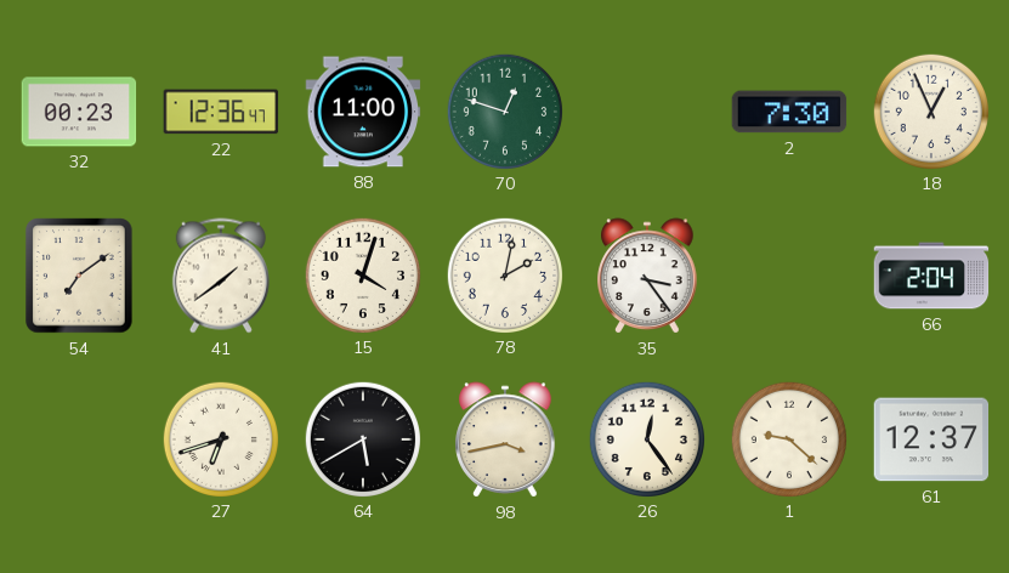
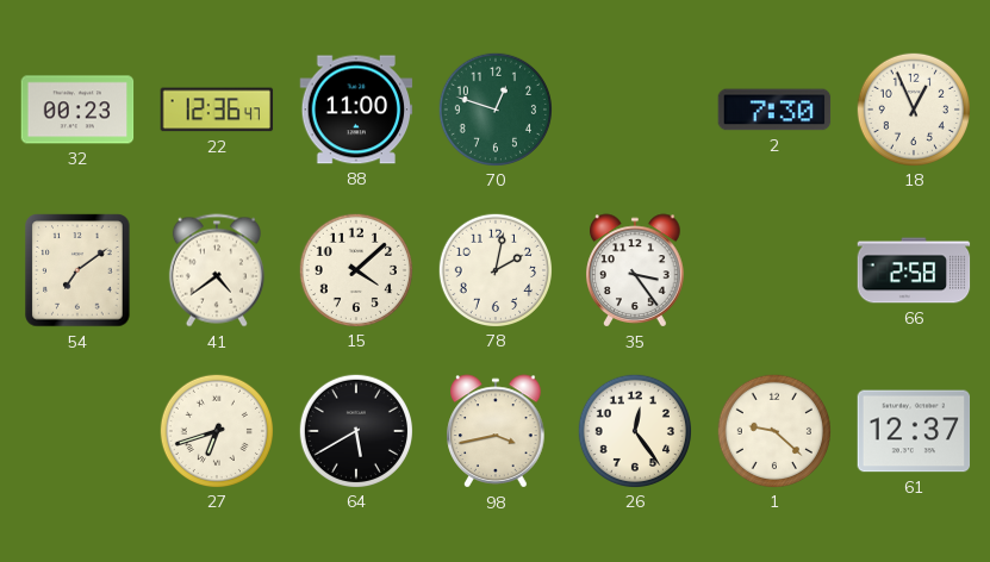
41: 1:39 -> 4:39
15: 4:03 -> 4:08
66: 2:04 -> 2:58
